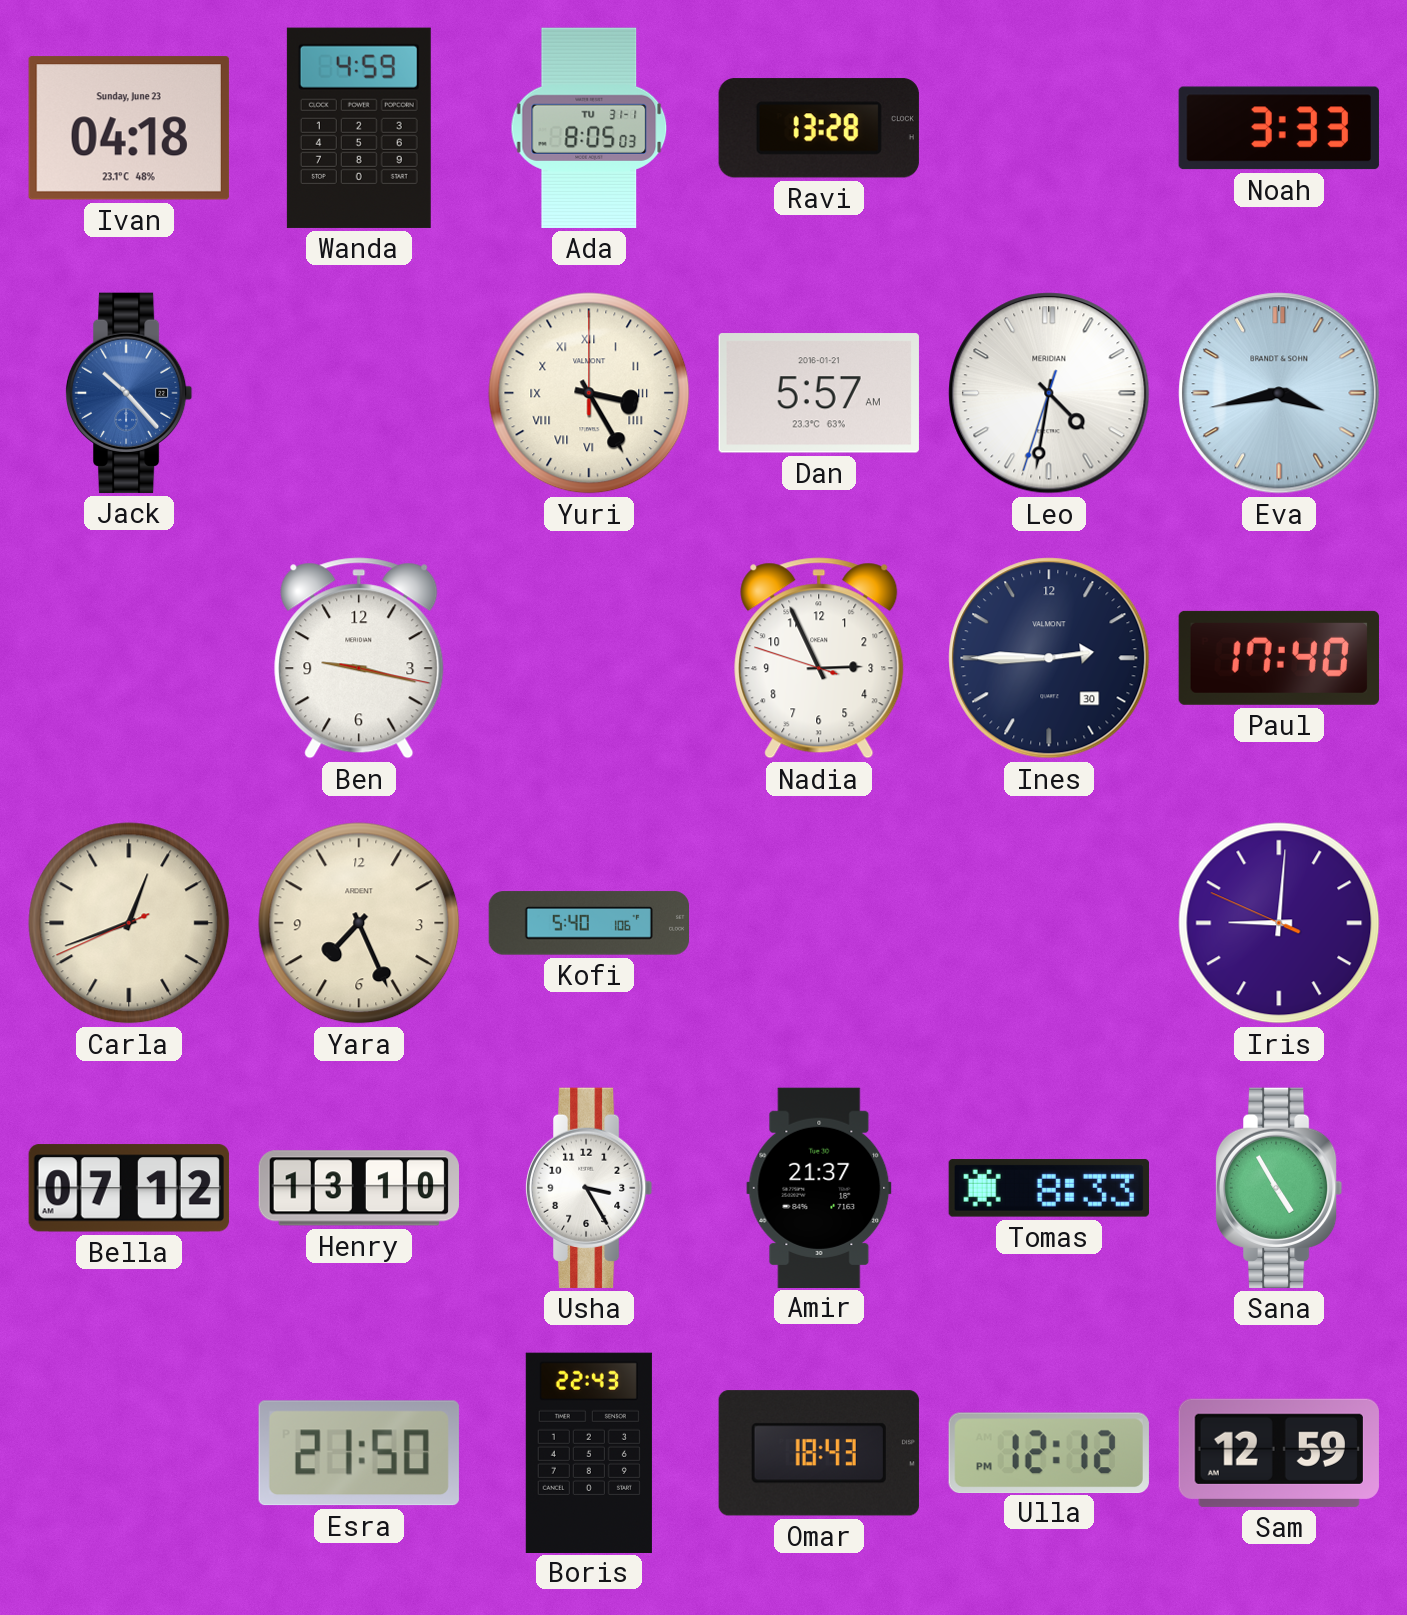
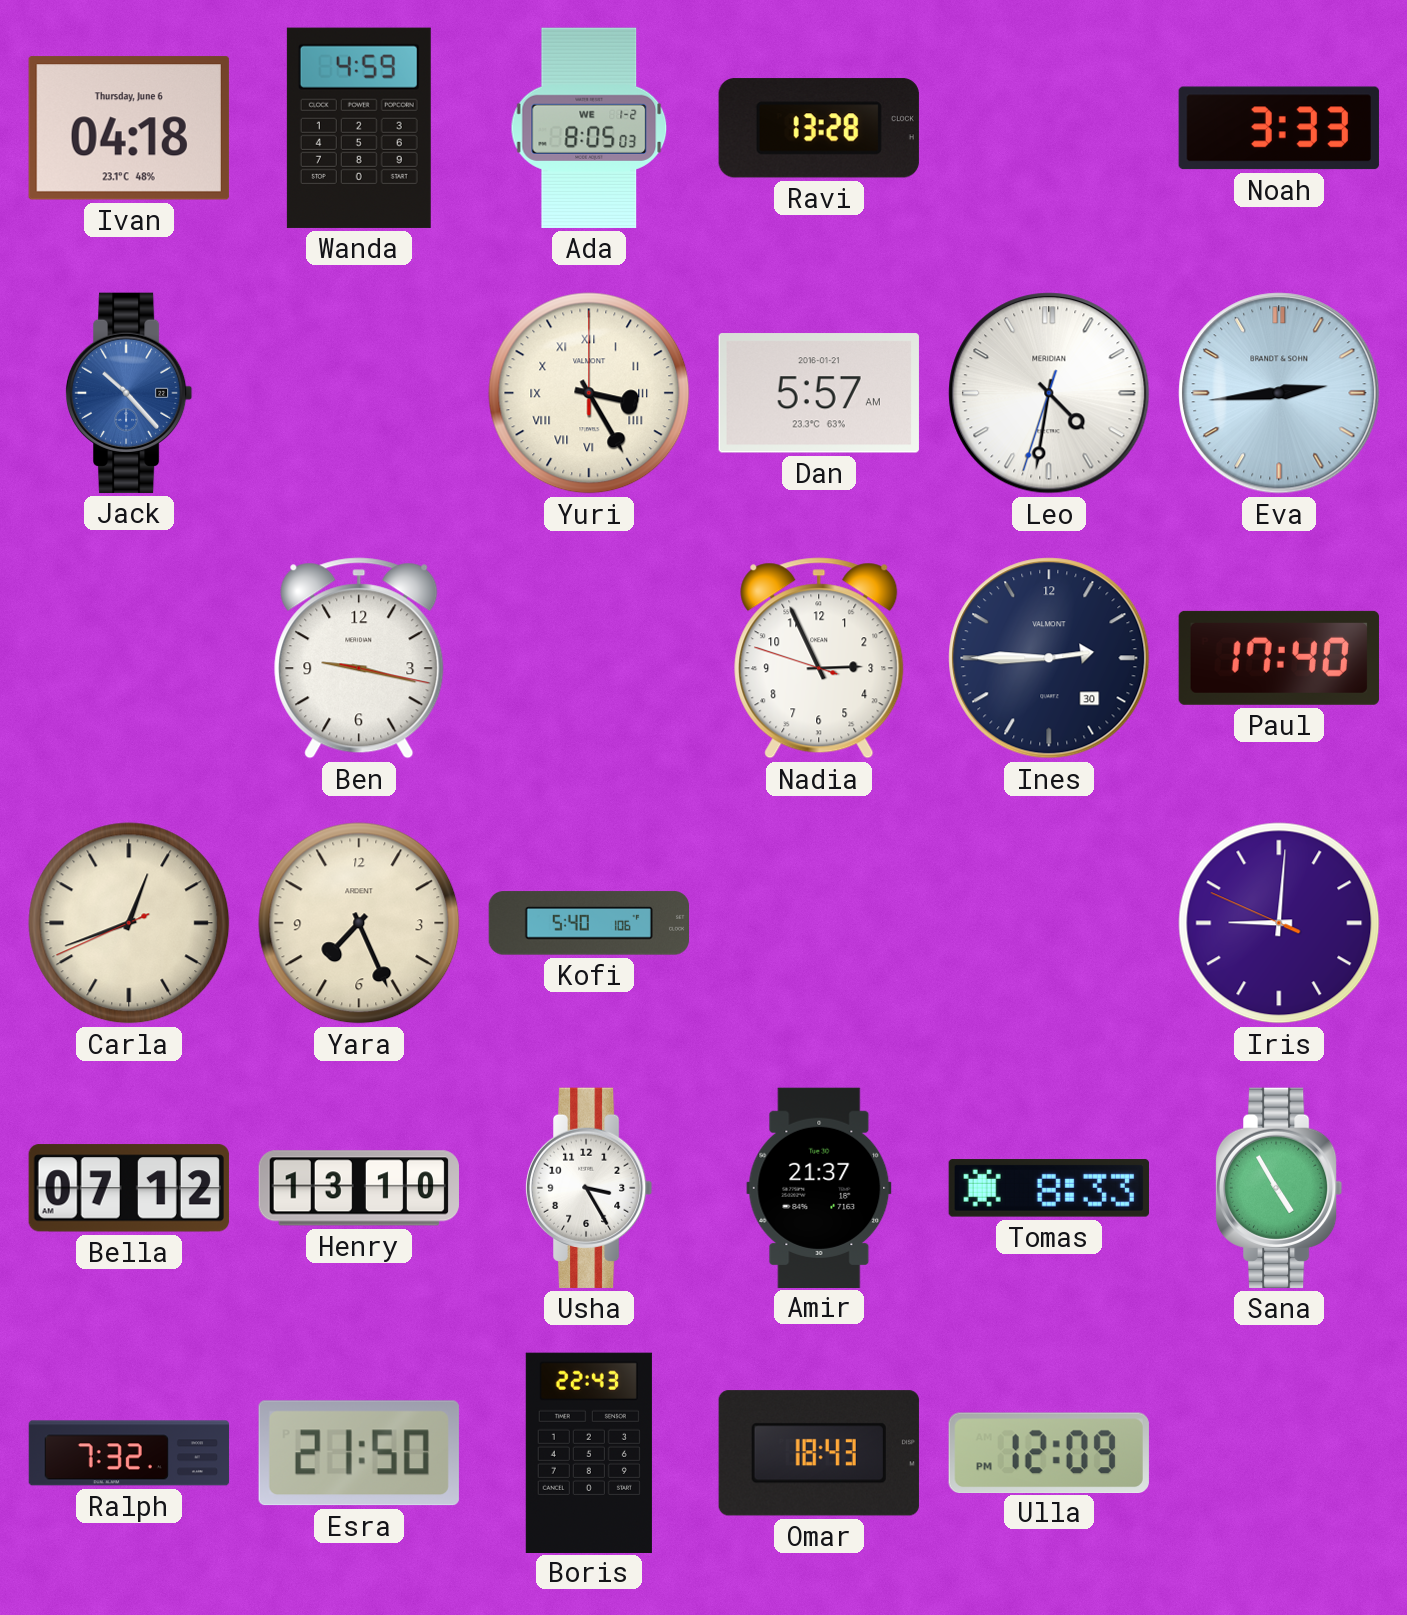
Ivan date: Sunday, June 23 -> Thursday, June 6
Ada date: TU 31-1 -> WE 1-2
Eva: 3:43 -> 2:44
Ralph: none -> 7:32
Ulla: 12:12 -> 12:09
Sam: 12:59 -> none
